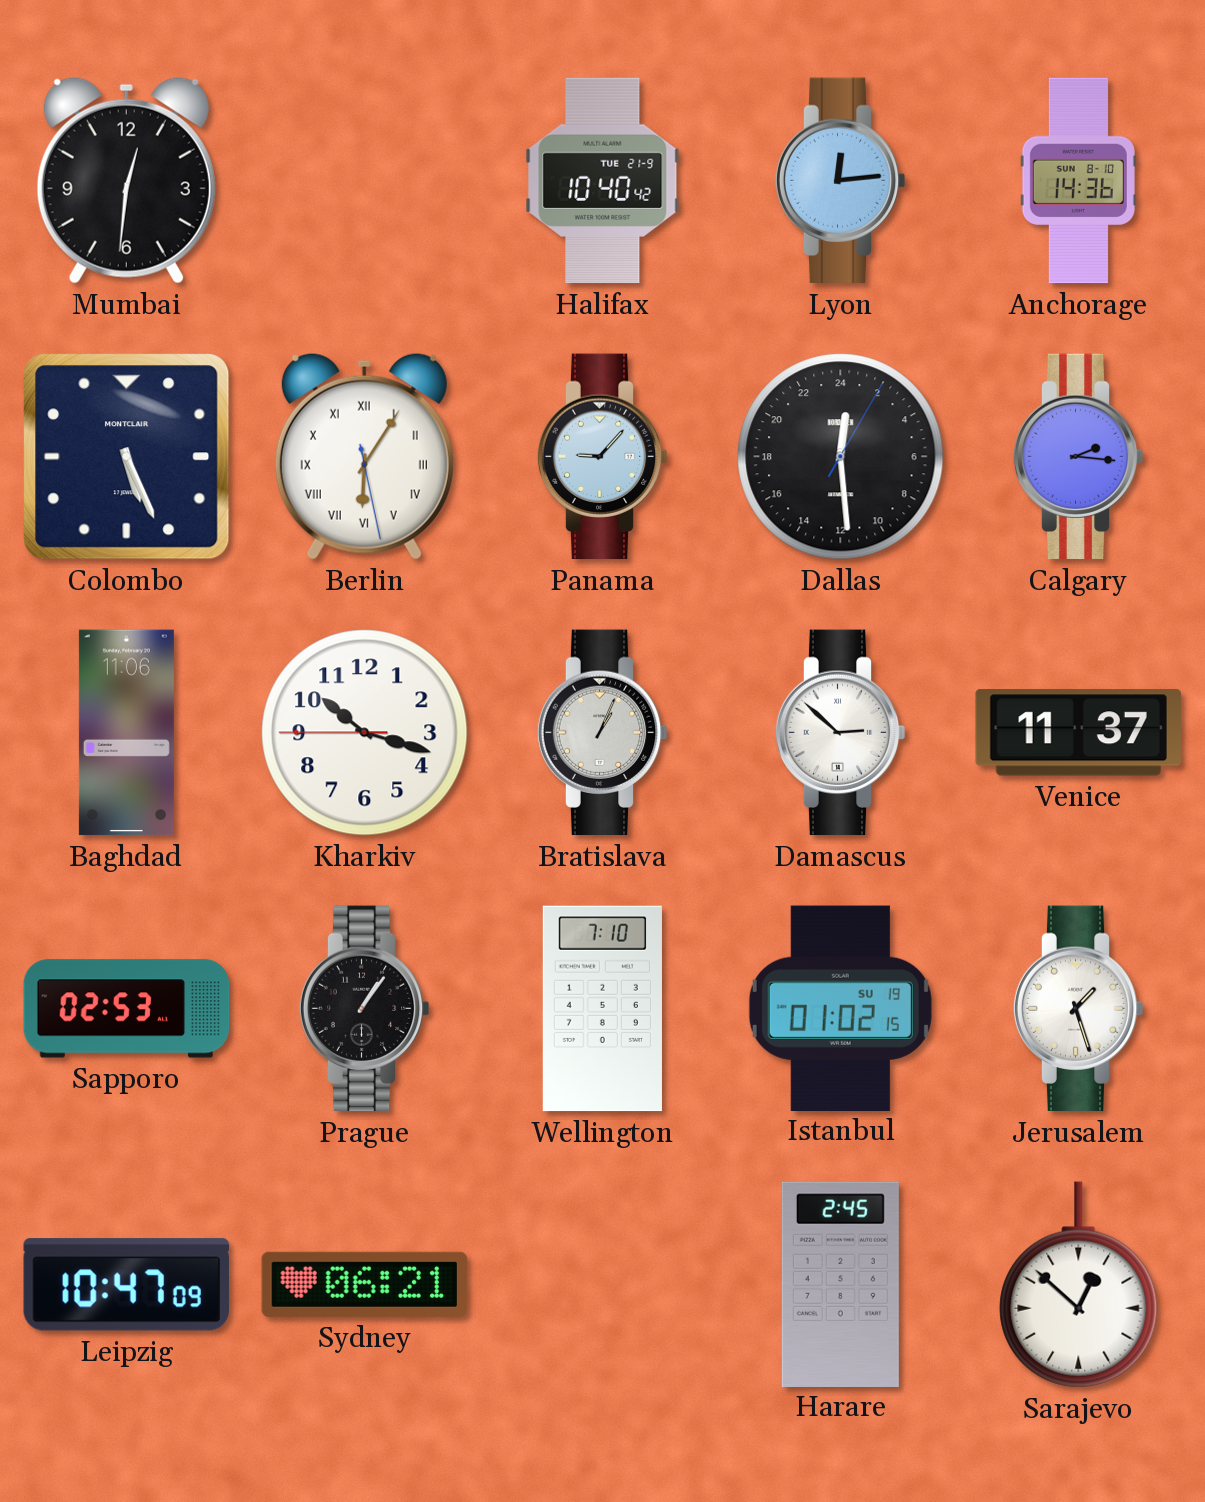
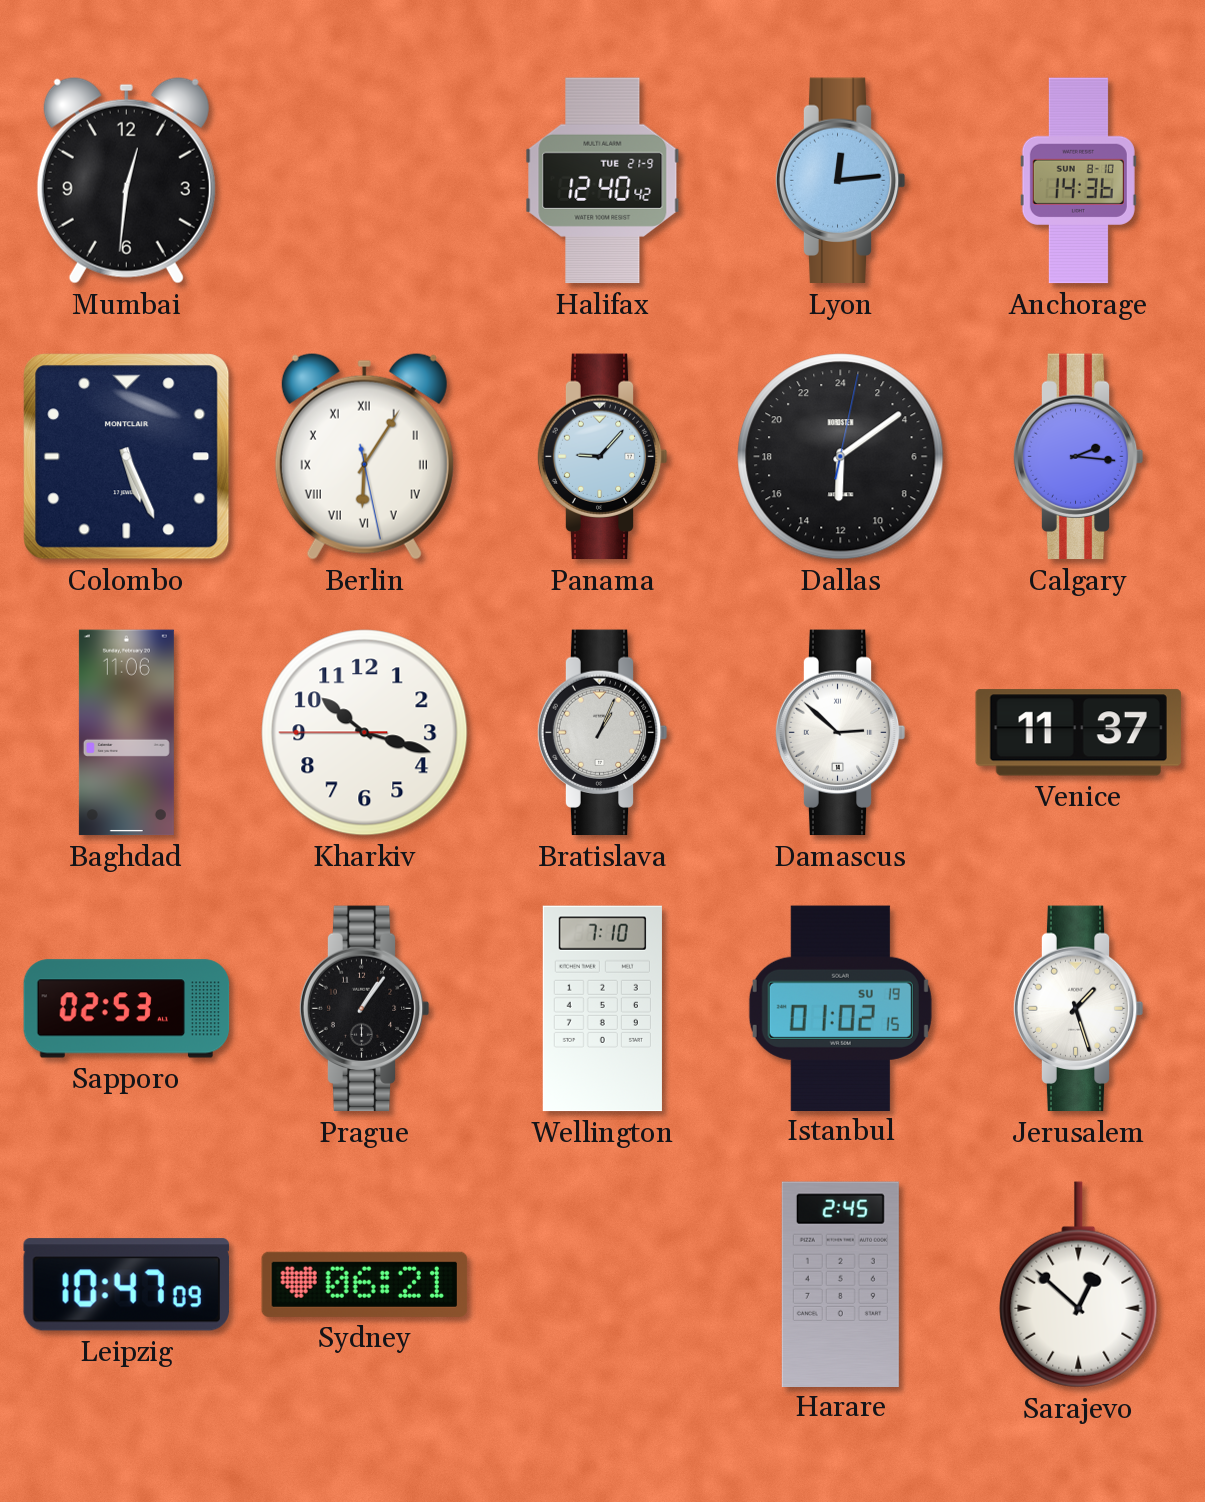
Halifax: 10:40 -> 12:40
Dallas: 0:29 -> 12:09
